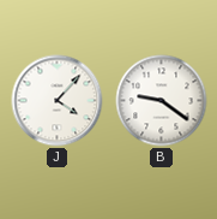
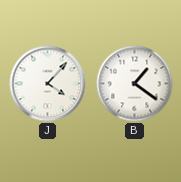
B: 9:21 -> 1:21
